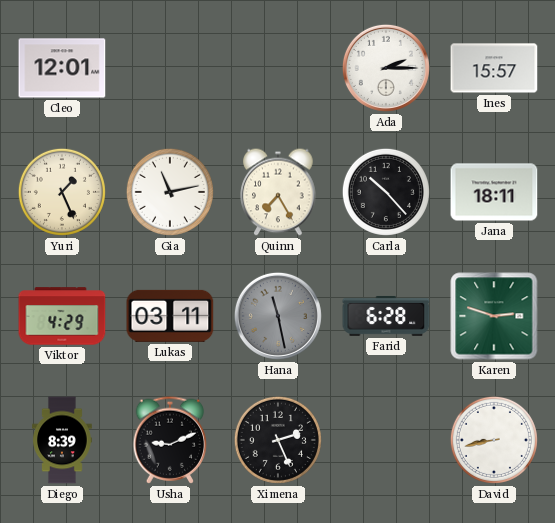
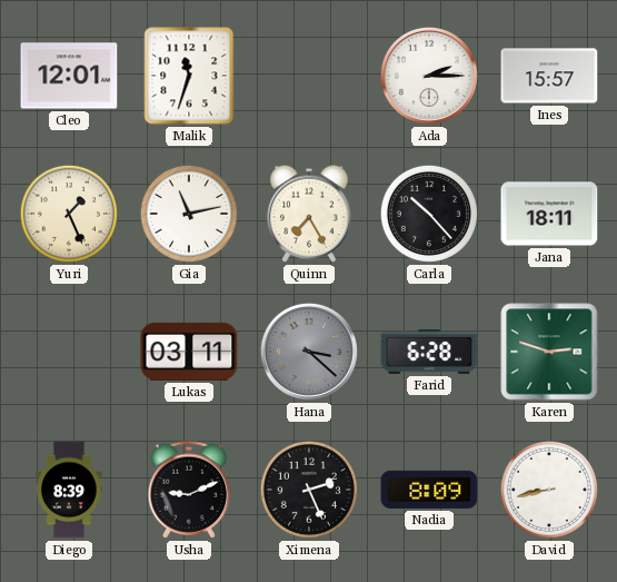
Malik: none -> 11:33
Viktor: 4:29 -> none
Hana: 11:28 -> 3:22
Nadia: none -> 8:09
